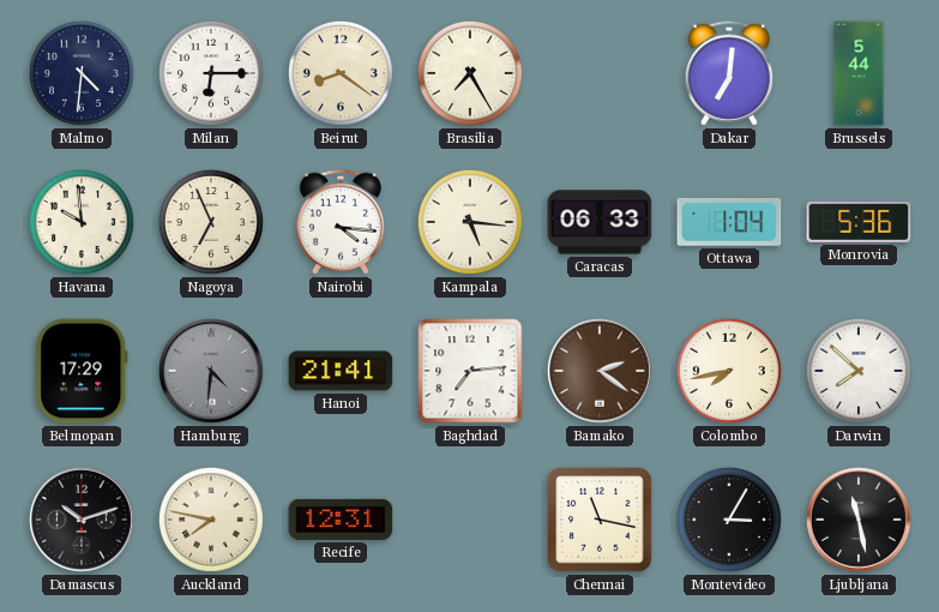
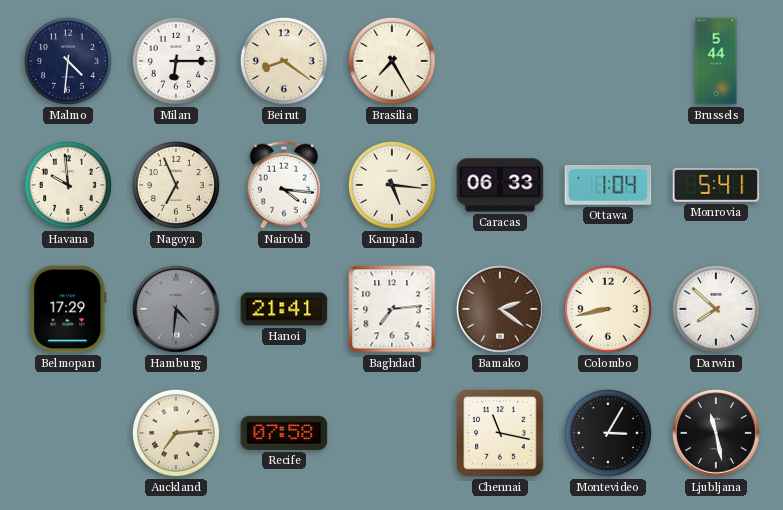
Dakar: 7:01 -> none
Monrovia: 5:36 -> 5:41
Colombo: 7:43 -> 8:43
Damascus: 10:12 -> none
Auckland: 7:47 -> 7:14
Recife: 12:31 -> 07:58
